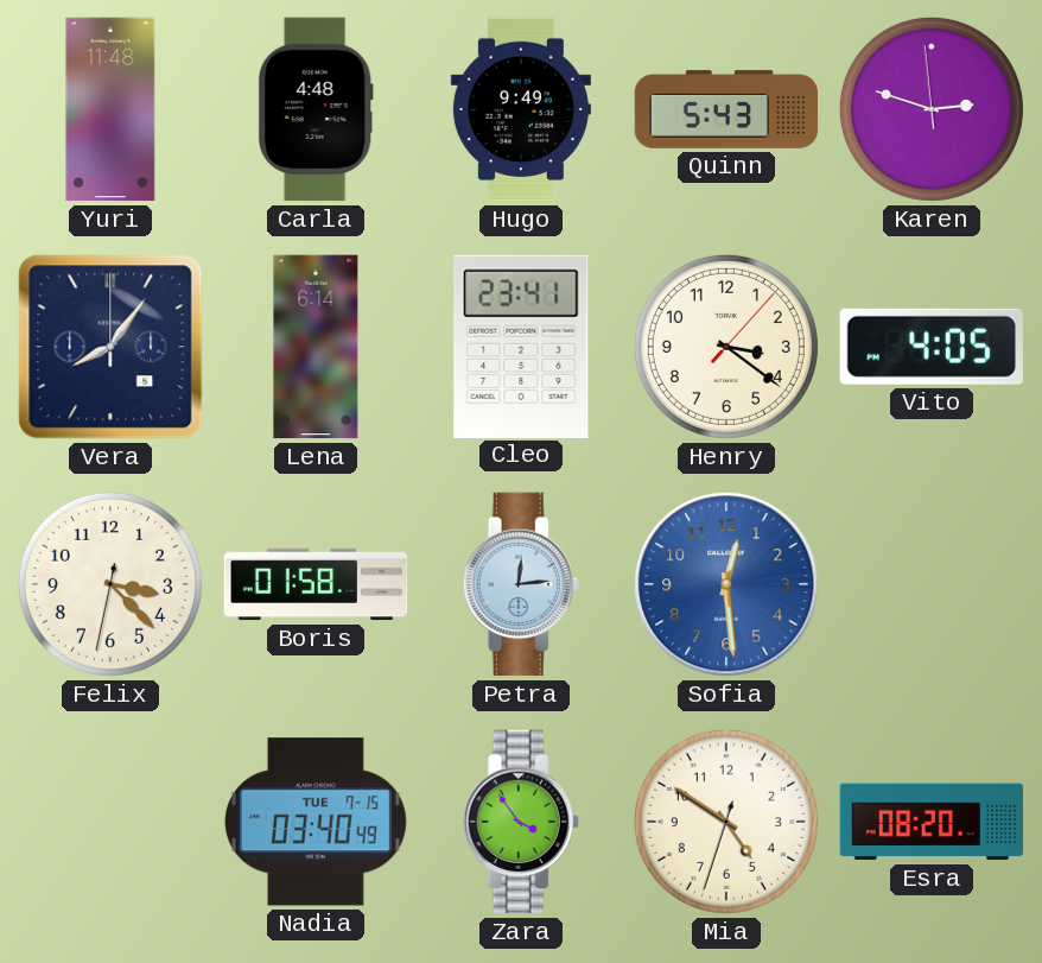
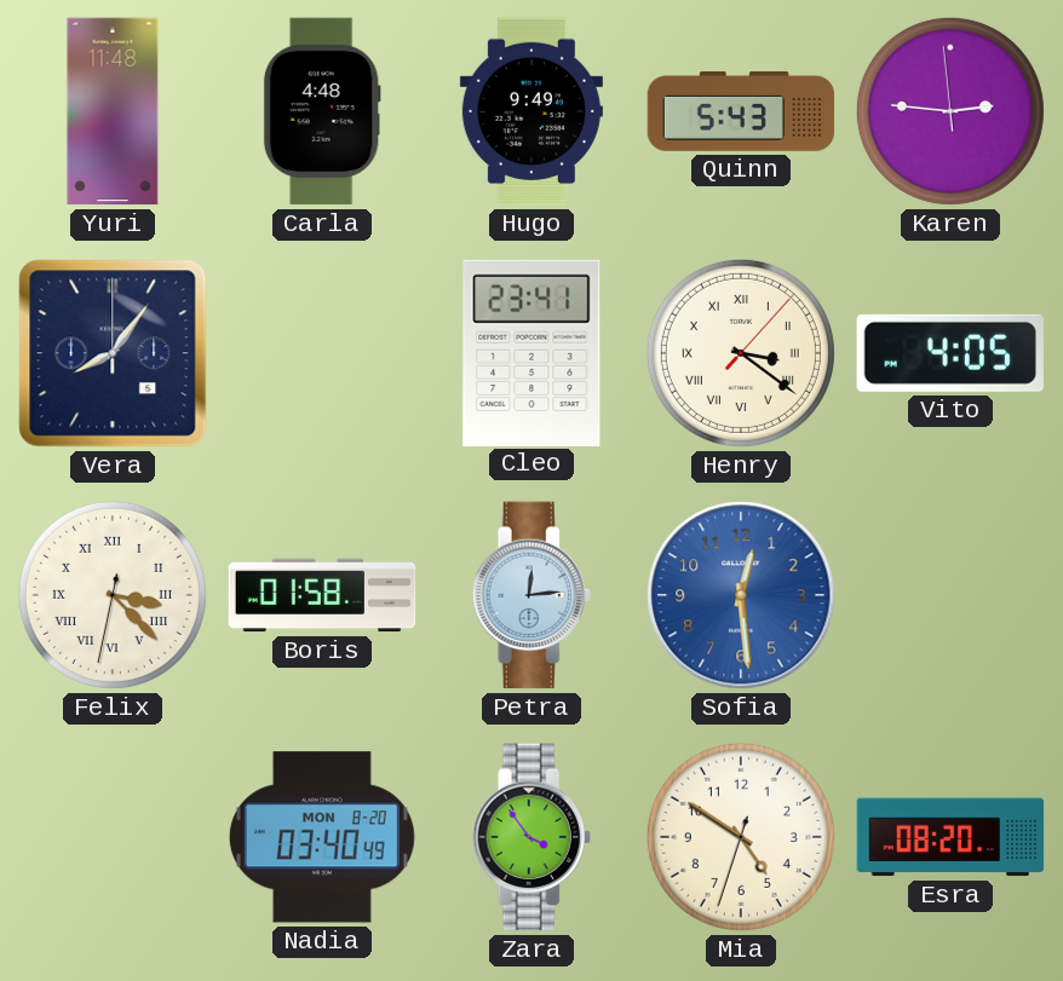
Karen: 2:47 -> 2:45
Lena: 6:14 -> none
Henry numerals: Arabic -> Roman
Felix numerals: Arabic -> Roman
Nadia date: TUE 7-15 -> MON 8-20
